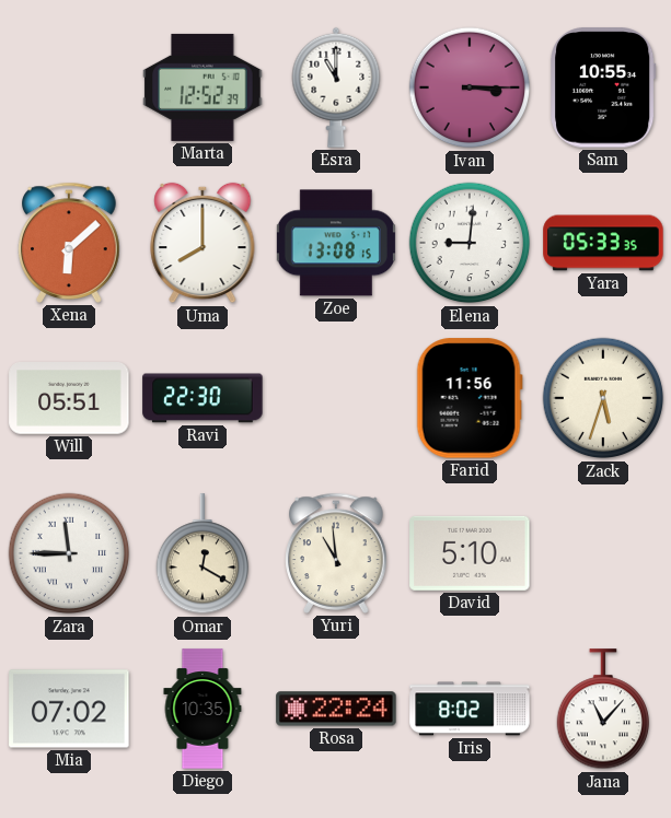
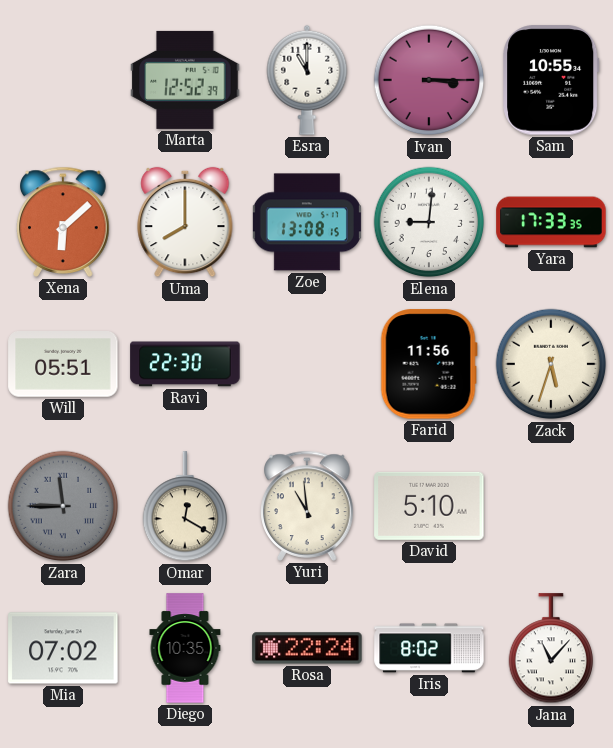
Yara: 05:33 -> 17:33
Zara dial: white -> grey
